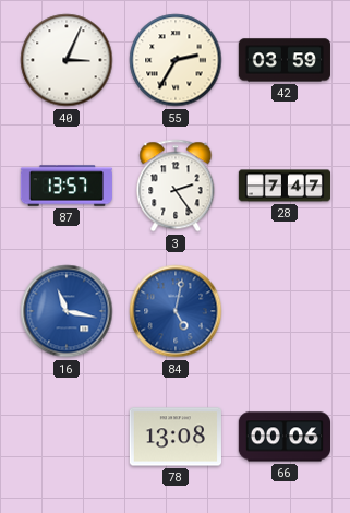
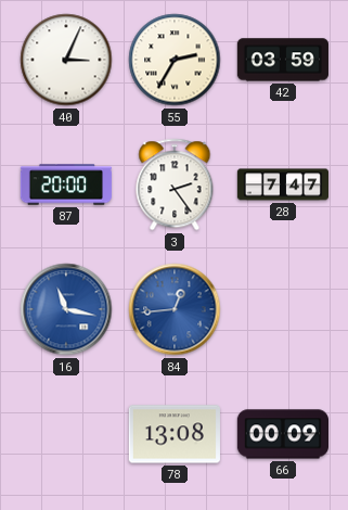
87: 13:57 -> 20:00
84: 5:02 -> 12:44
66: 00:06 -> 00:09
